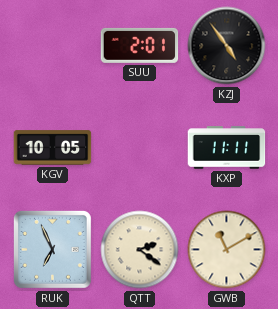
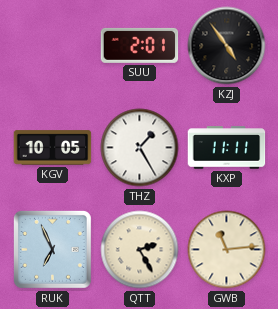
THZ: none -> 1:25
QTT: 2:21 -> 2:25
GWB: 11:10 -> 11:14
